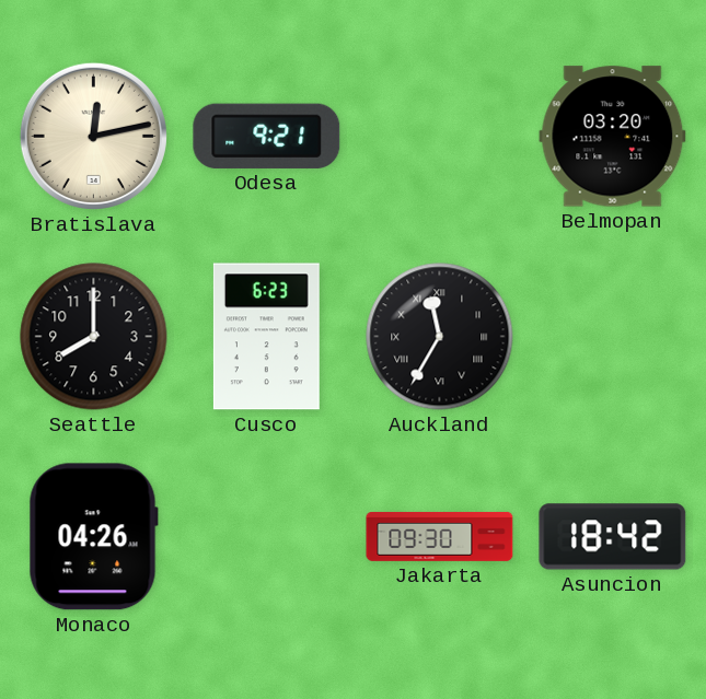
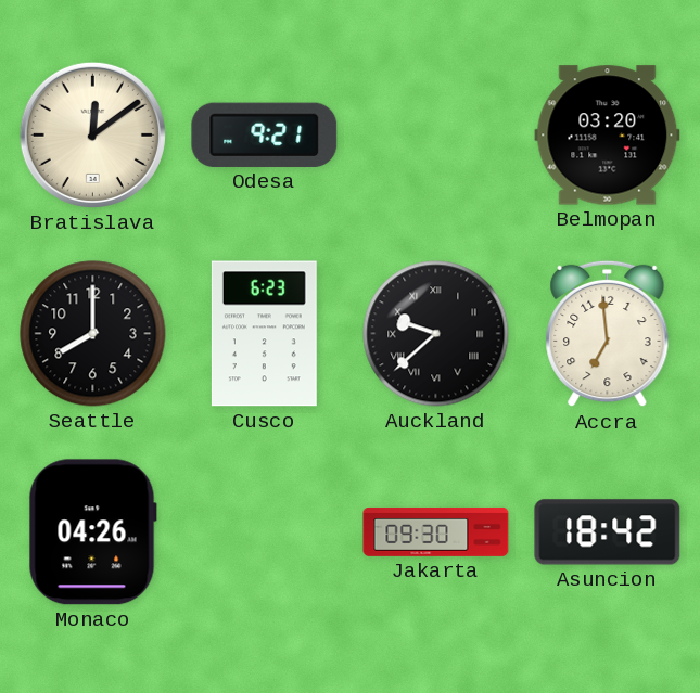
Bratislava: 12:13 -> 12:09
Auckland: 11:35 -> 9:38
Accra: none -> 6:59
